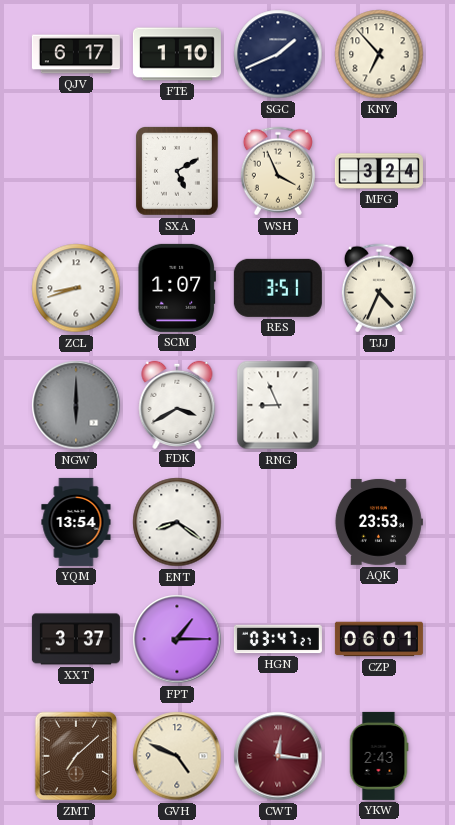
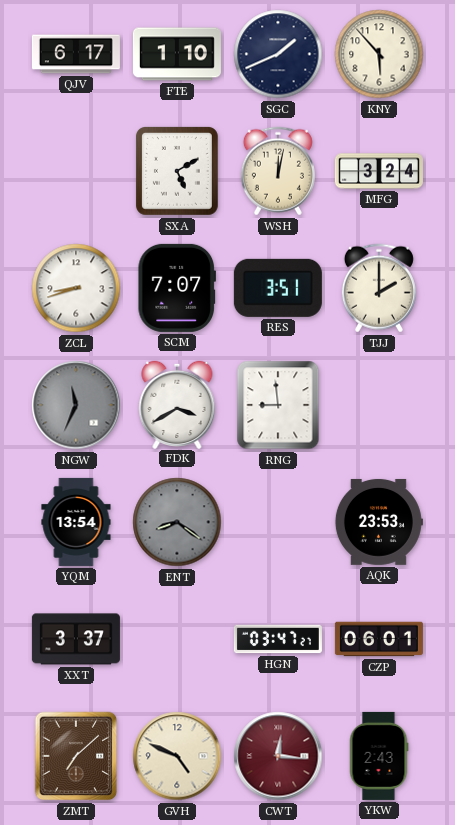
KNY: 6:53 -> 5:53
WSH: 3:56 -> 12:02
SCM: 1:07 -> 7:07
TJJ: 4:34 -> 2:00
NGW: 6:00 -> 11:34
RNG: 8:56 -> 8:59
ENT dial: white -> grey
FPT: 1:15 -> none
